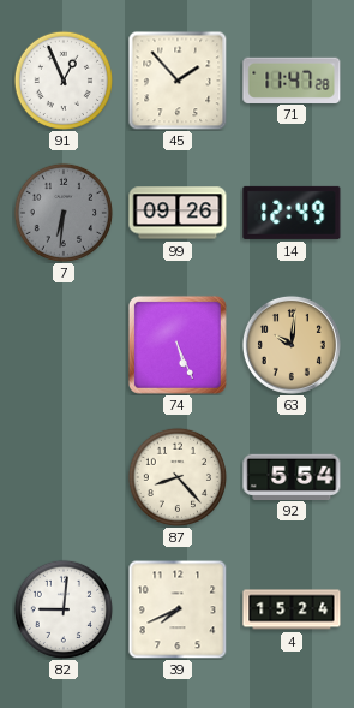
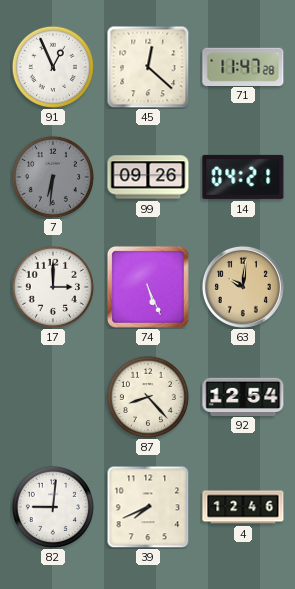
45: 1:53 -> 12:22
14: 12:49 -> 04:21
17: none -> 3:00
92: 5:54 -> 12:54
4: 15:24 -> 12:46
